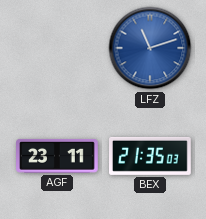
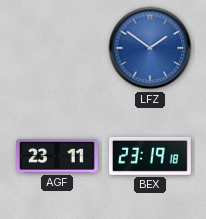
LFZ: 11:12 -> 1:51
BEX: 21:35 -> 23:19
